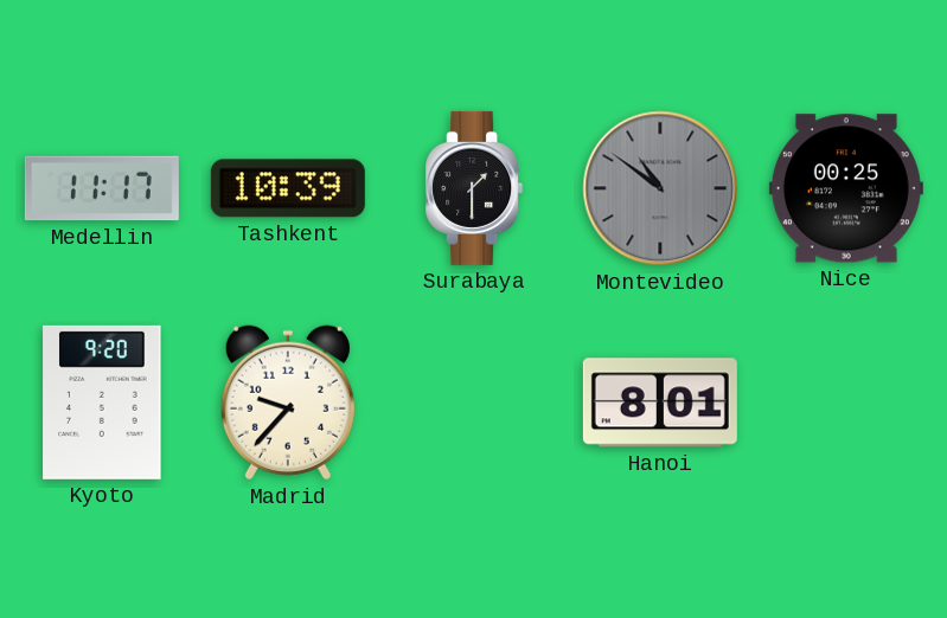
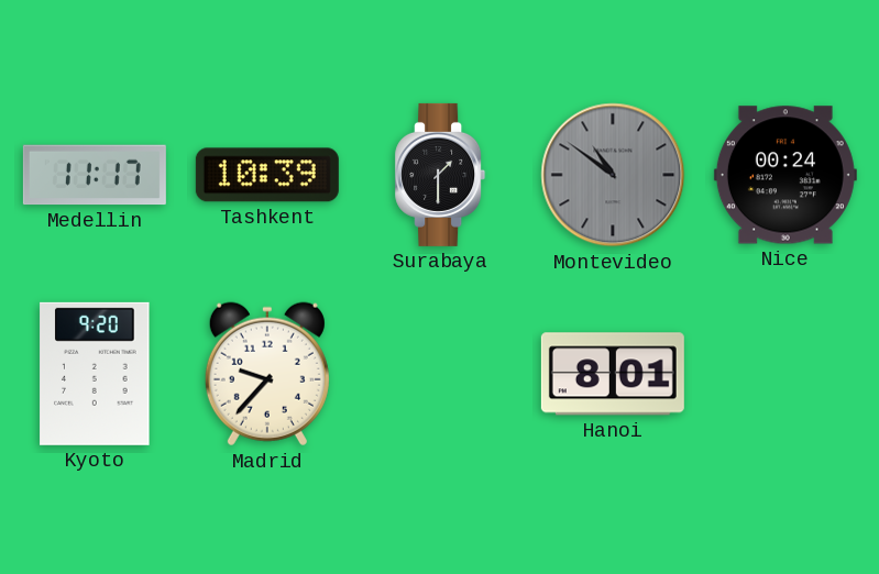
Nice: 00:25 -> 00:24
